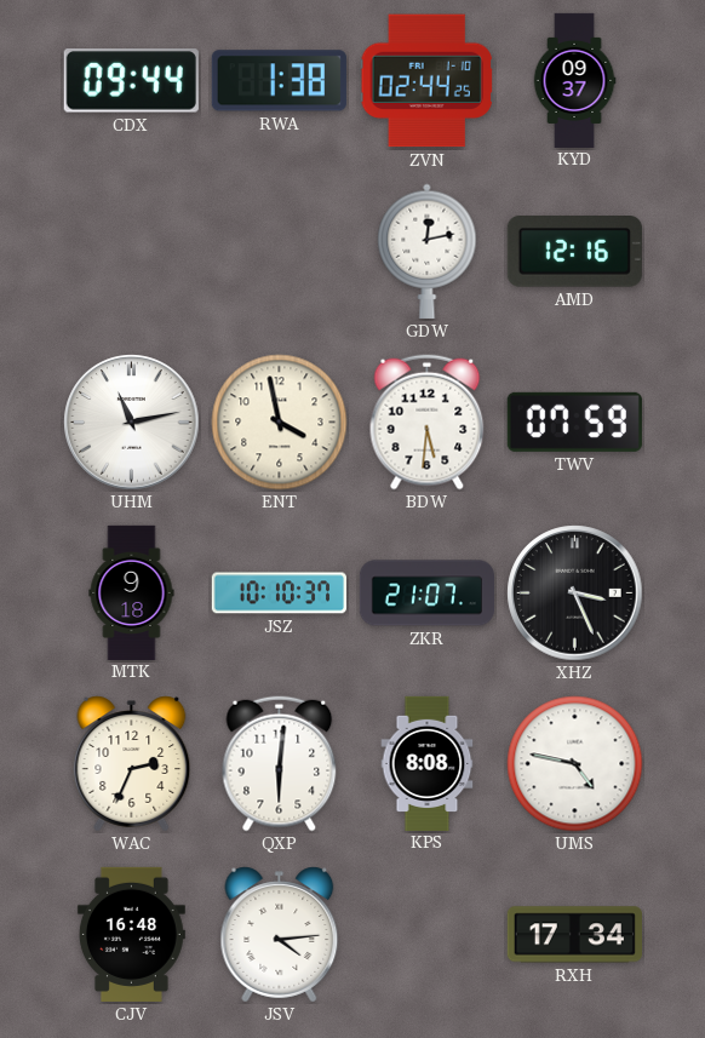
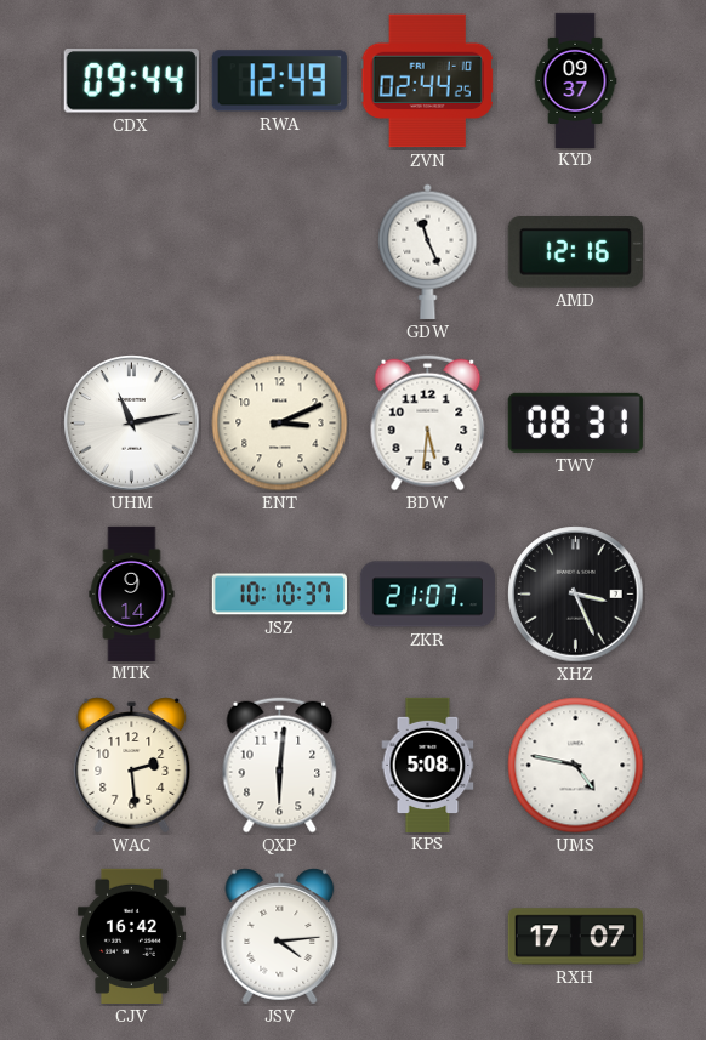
RWA: 1:38 -> 12:49
GDW: 12:13 -> 11:26
ENT: 3:58 -> 3:11
TWV: 07:59 -> 08:31
MTK: 9:18 -> 9:14
WAC: 2:34 -> 2:29
KPS: 8:08 -> 5:08
CJV: 16:48 -> 16:42
RXH: 17:34 -> 17:07
